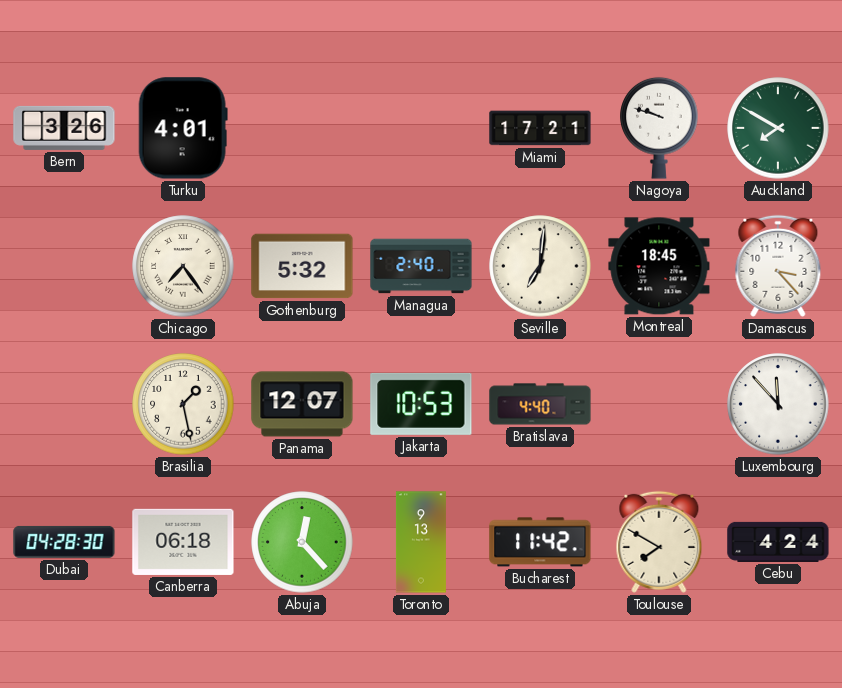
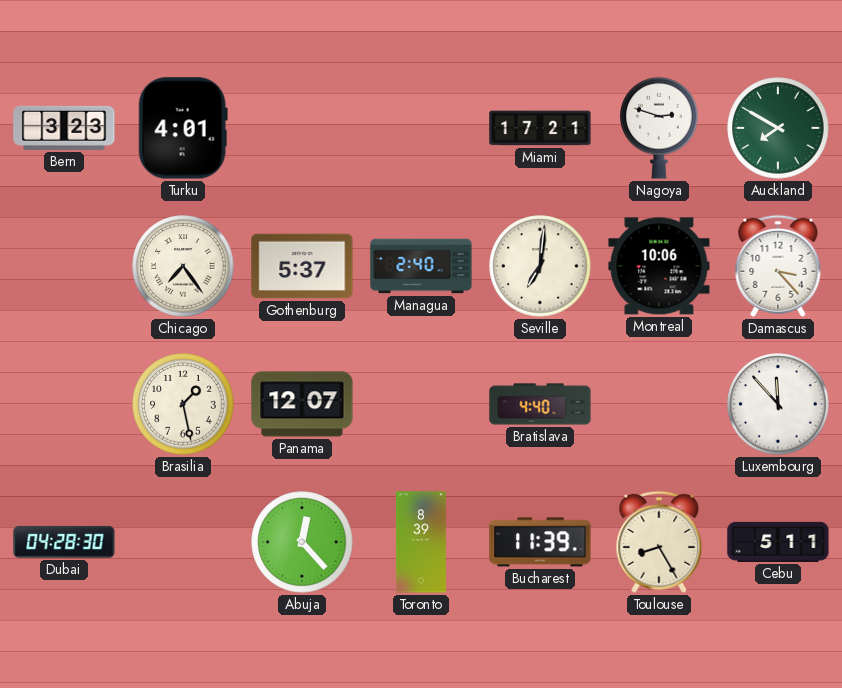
Bern: 3:26 -> 3:23
Nagoya: 9:48 -> 2:48
Gothenburg: 5:32 -> 5:37
Montreal: 18:45 -> 10:06
Jakarta: 10:53 -> none
Canberra: 06:18 -> none
Toronto: 9:13 -> 8:39
Bucharest: 11:42 -> 11:39
Toulouse: 7:50 -> 8:25
Cebu: 4:24 -> 5:11
